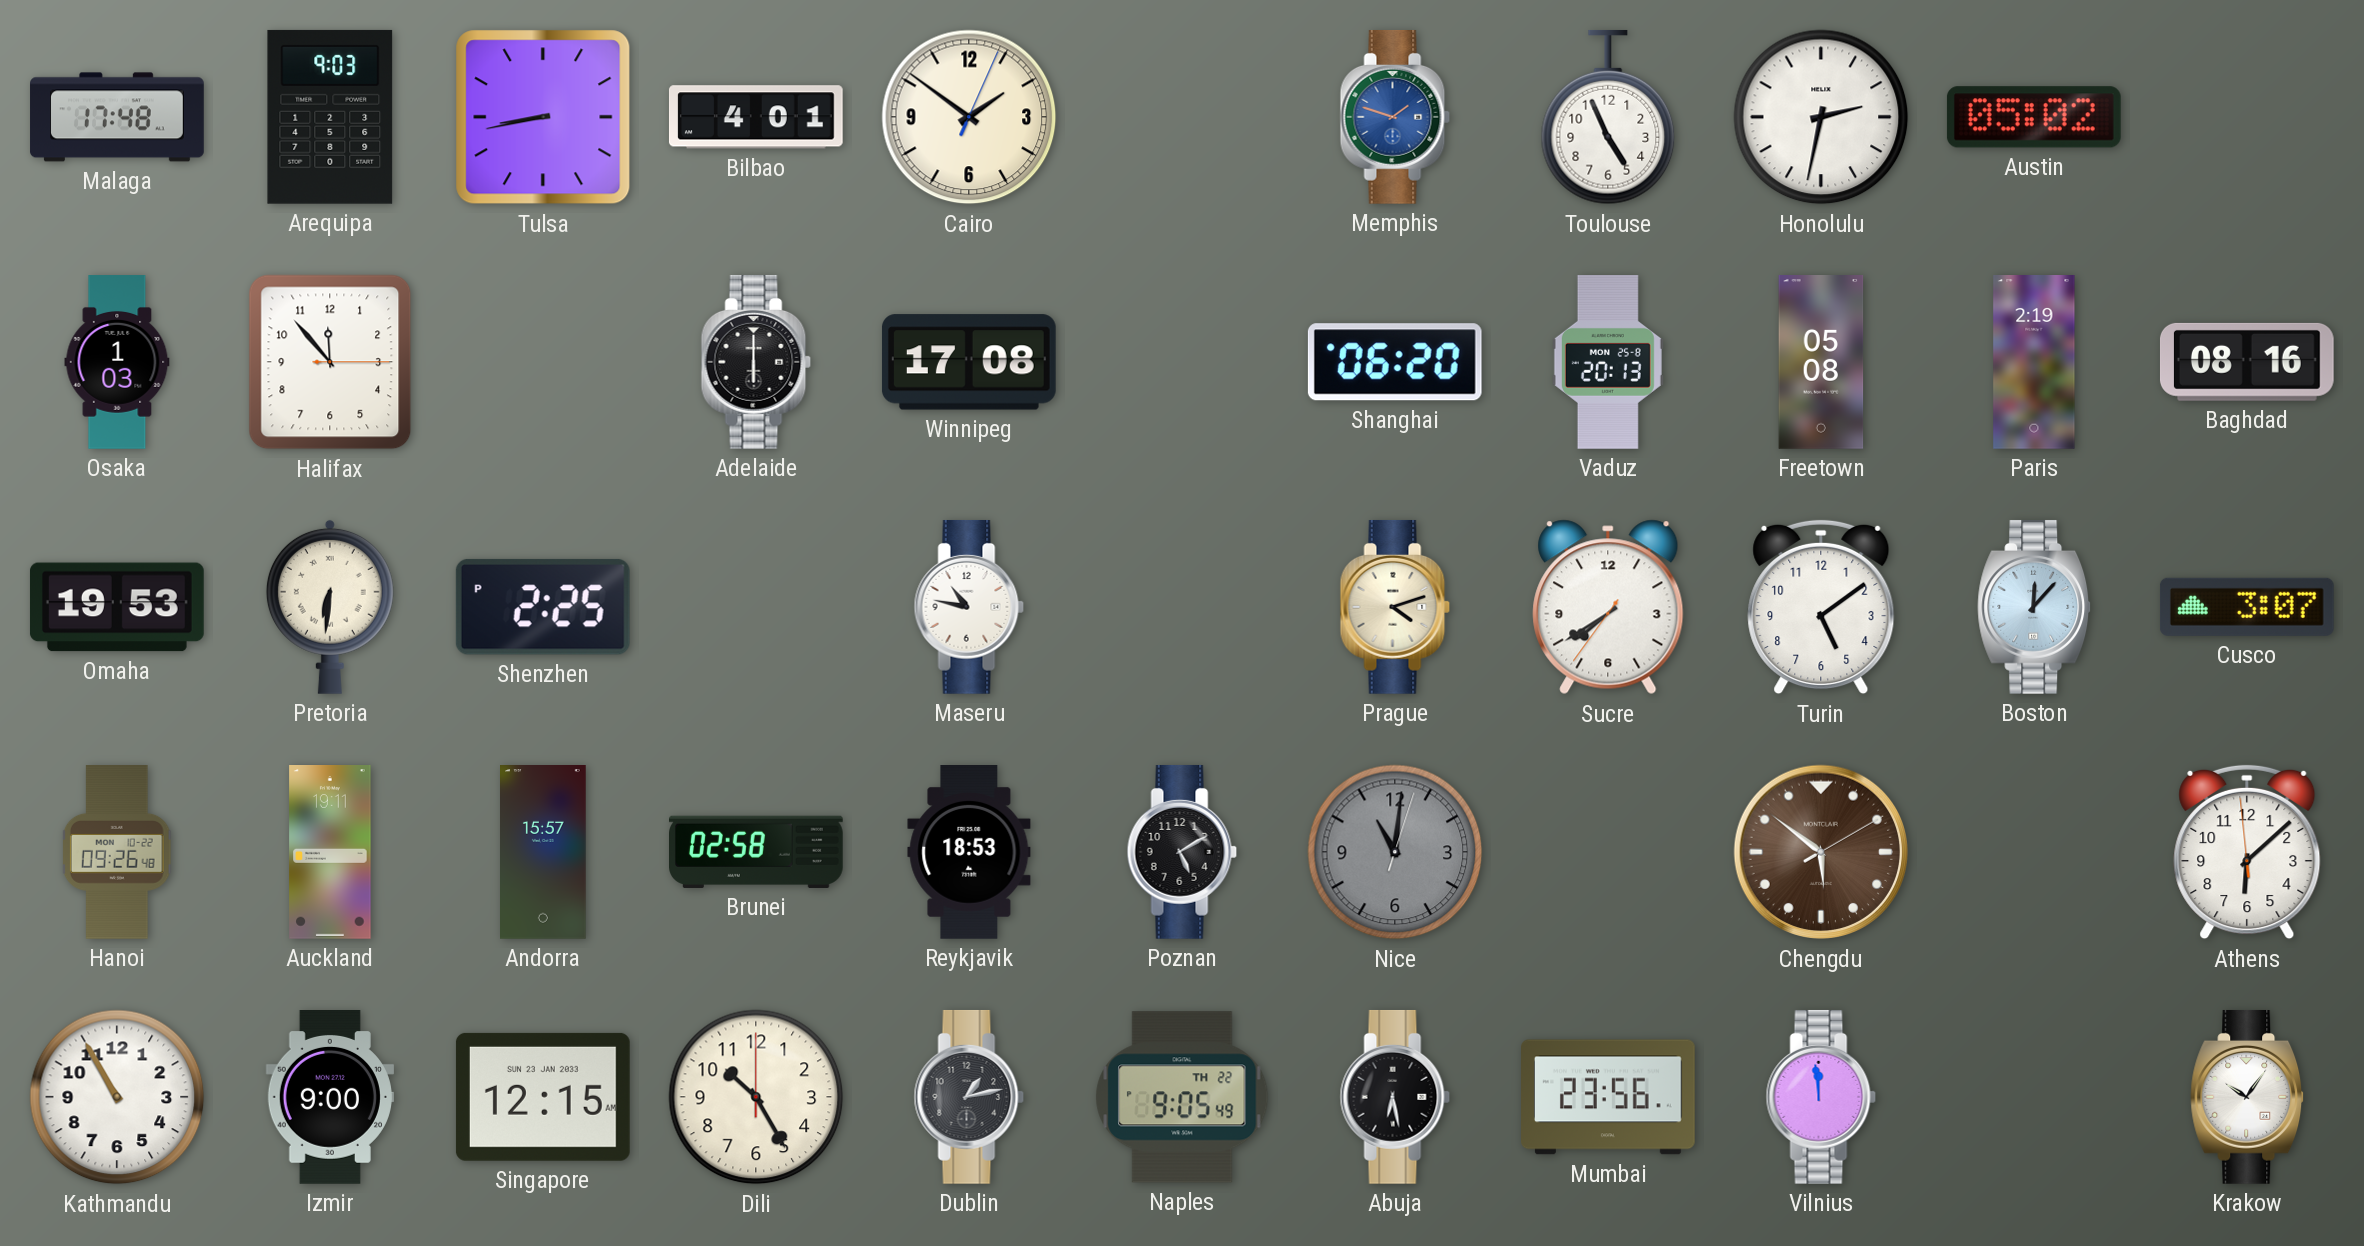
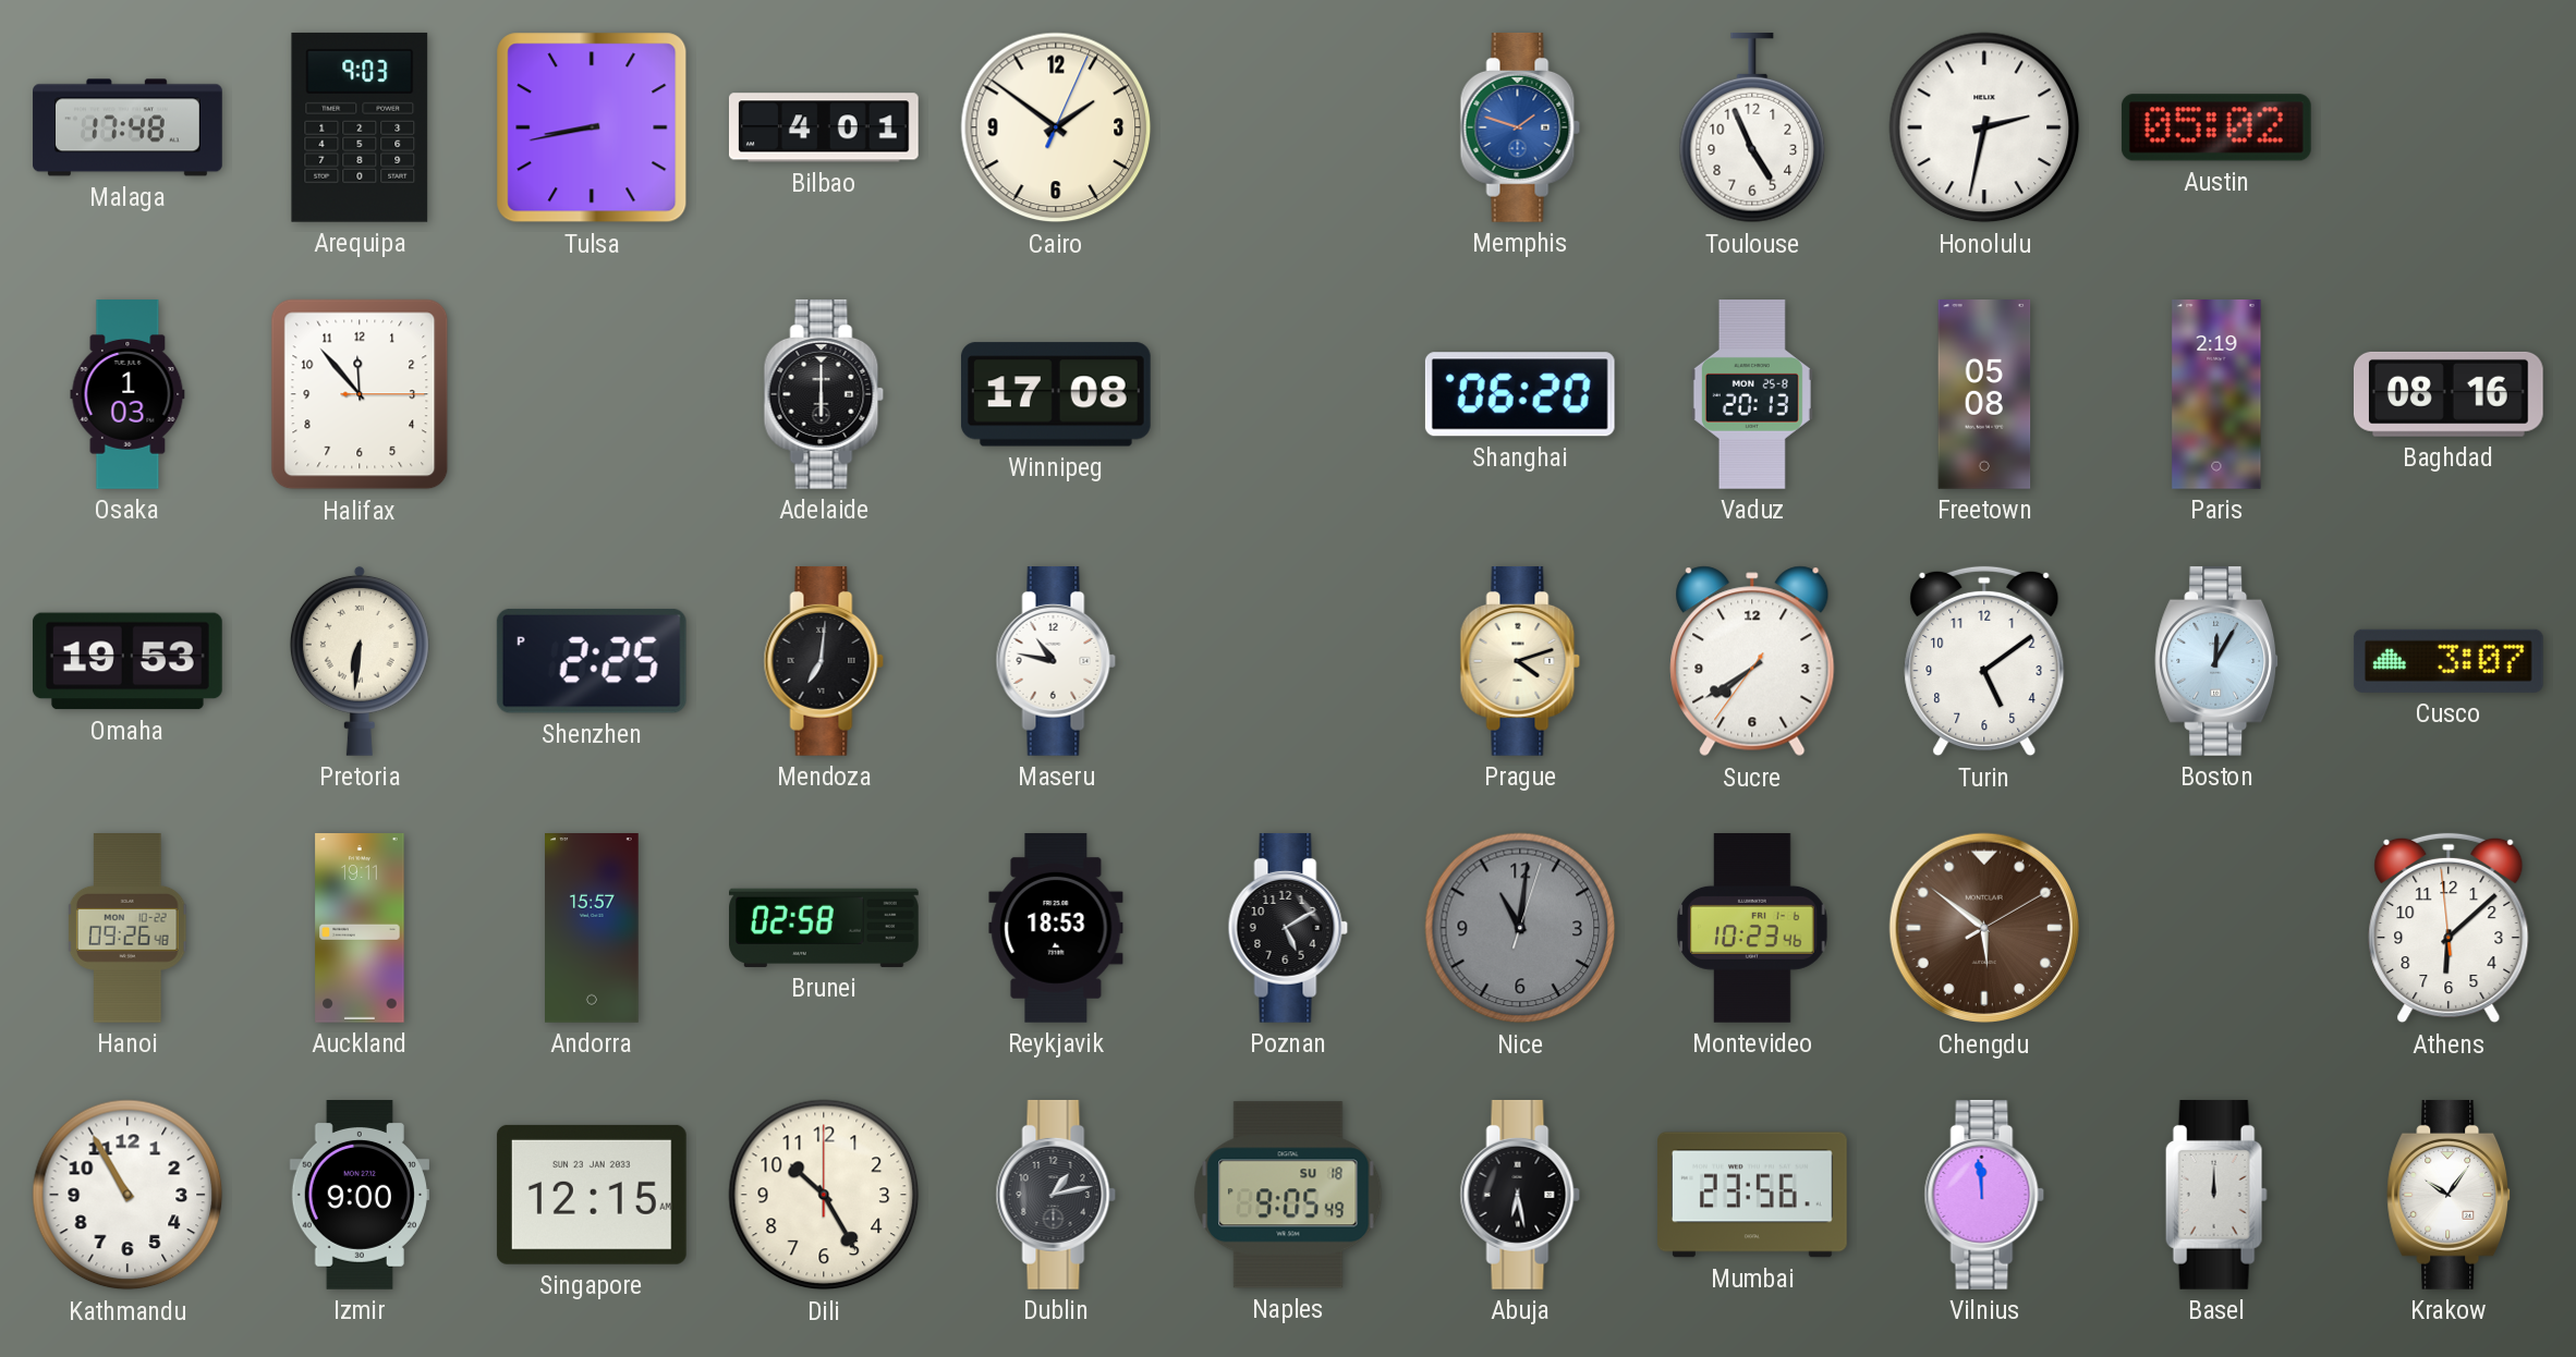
Mendoza: none -> 7:01
Boston: 12:07 -> 12:05
Montevideo: none -> 10:23
Naples date: TH 22 -> SU 18
Basel: none -> 12:00
